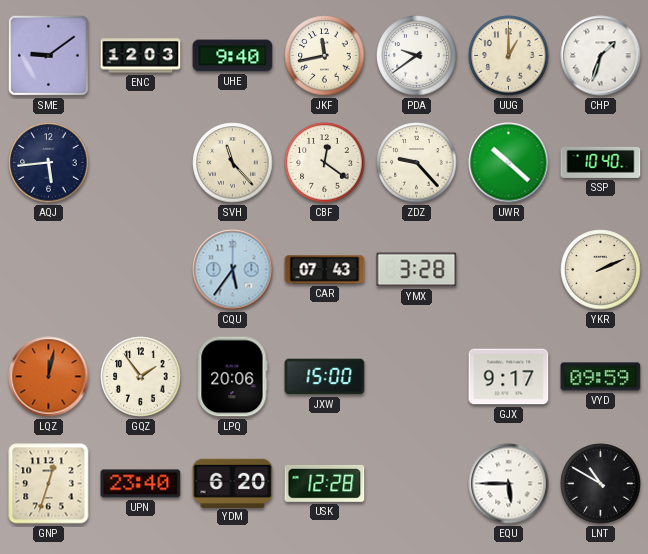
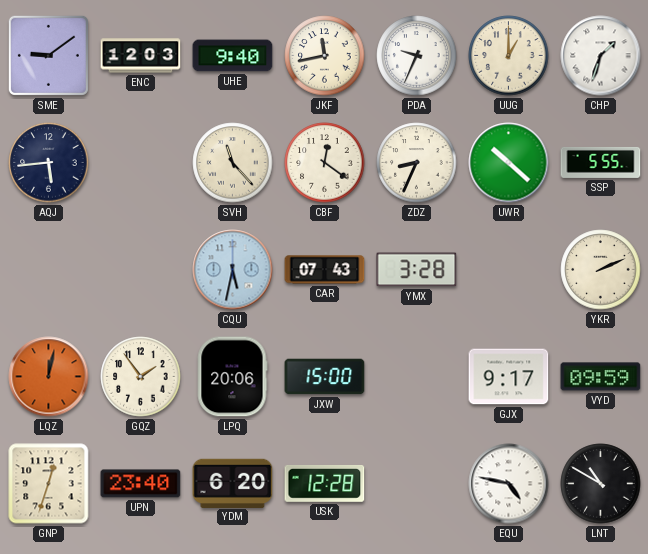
PDA: 9:39 -> 9:34
ZDZ: 9:23 -> 8:34
SSP: 10:40 -> 5:55
CQU: 5:36 -> 5:32
EQU: 5:45 -> 4:47
